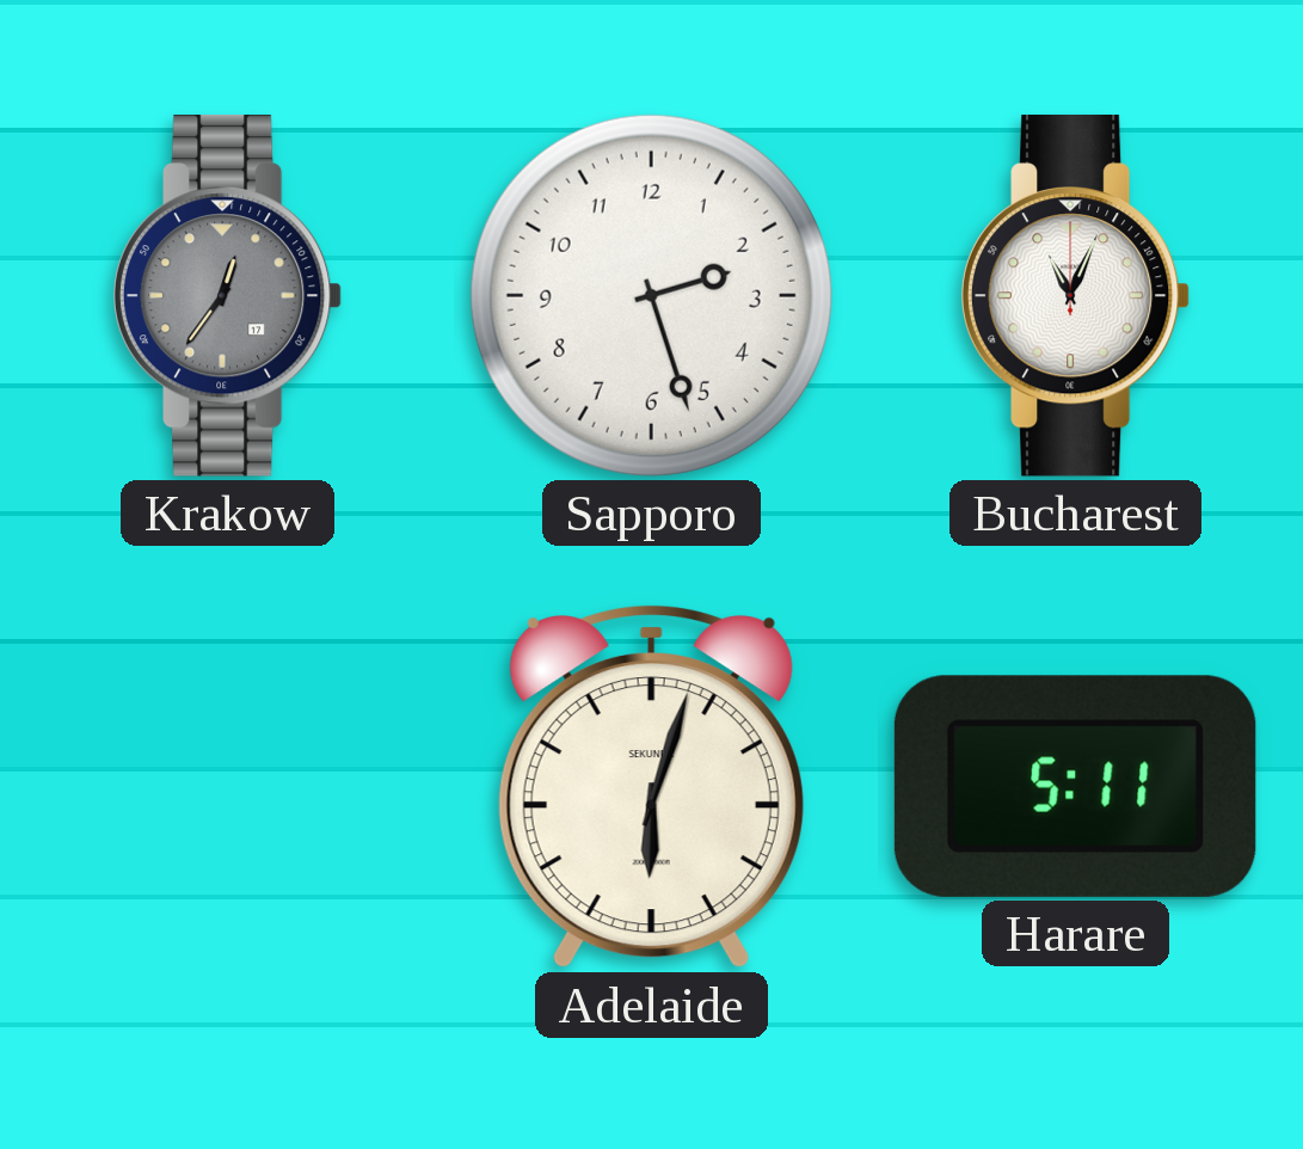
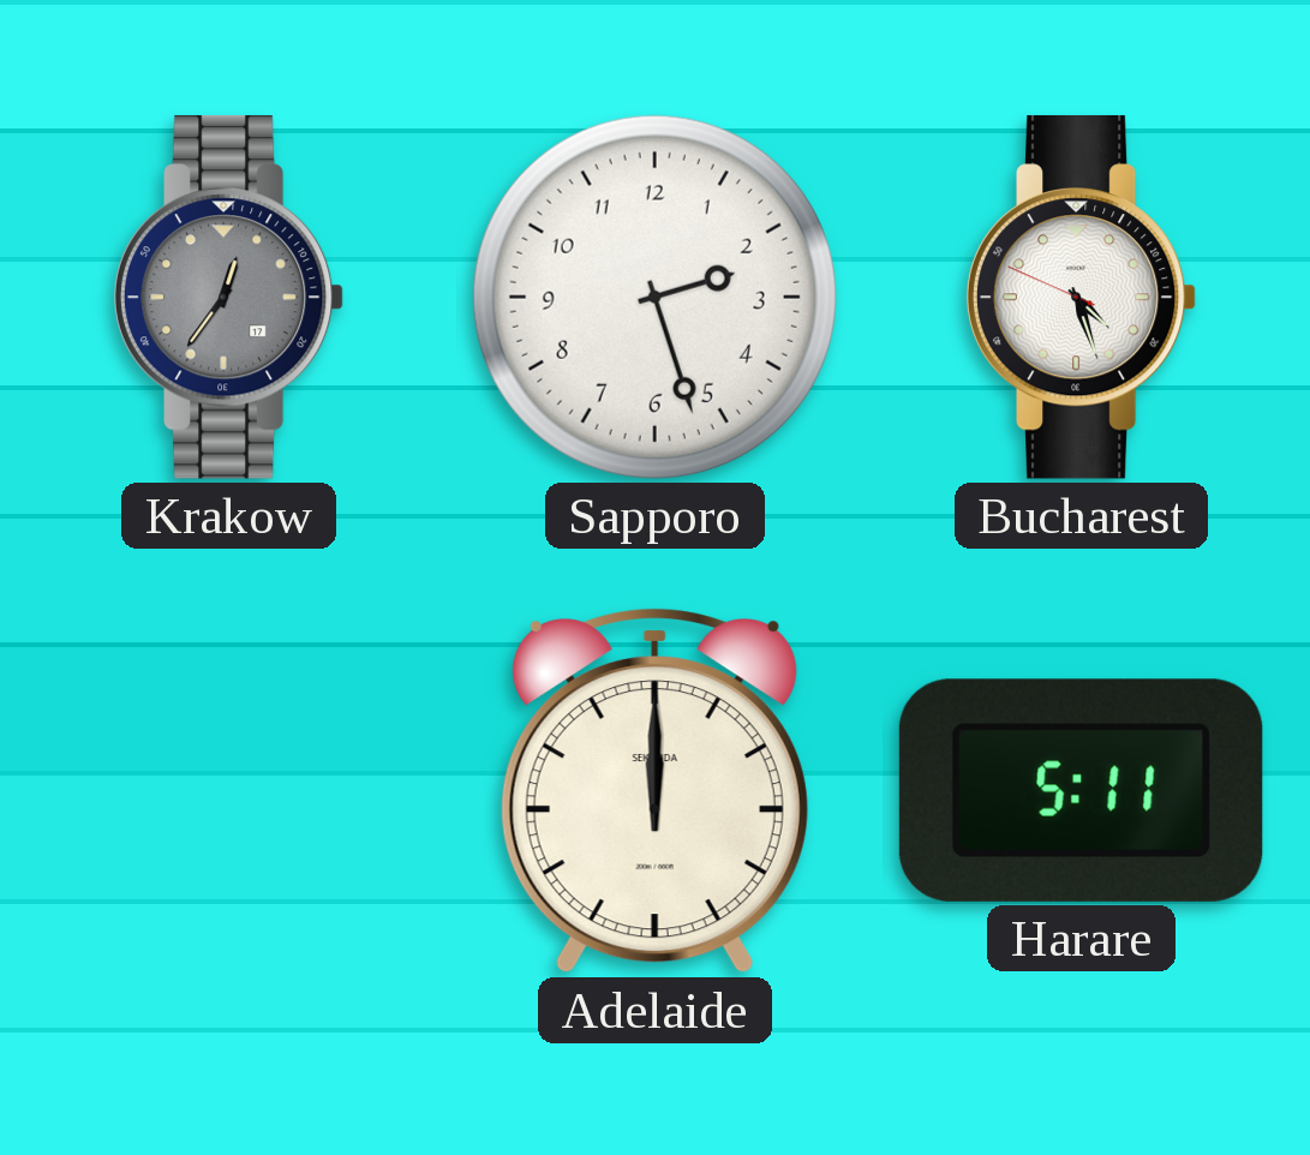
Bucharest: 11:04 -> 4:26
Adelaide: 6:03 -> 12:00
